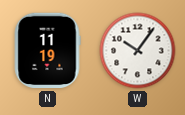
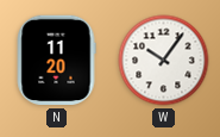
N: 11:19 -> 11:20
